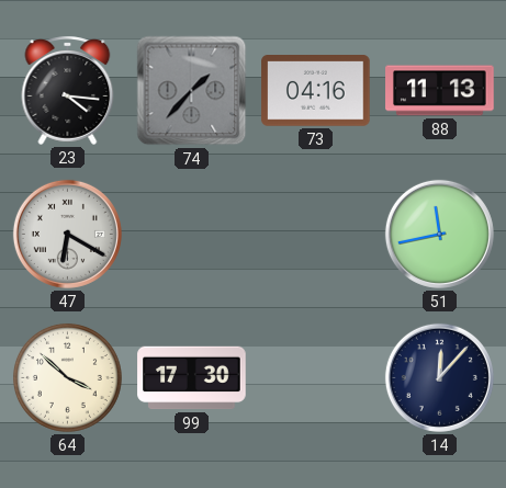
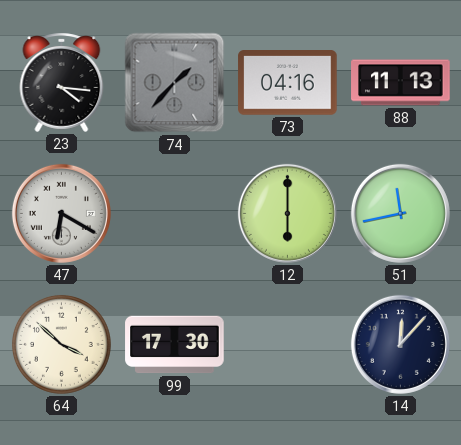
12: none -> 6:00
